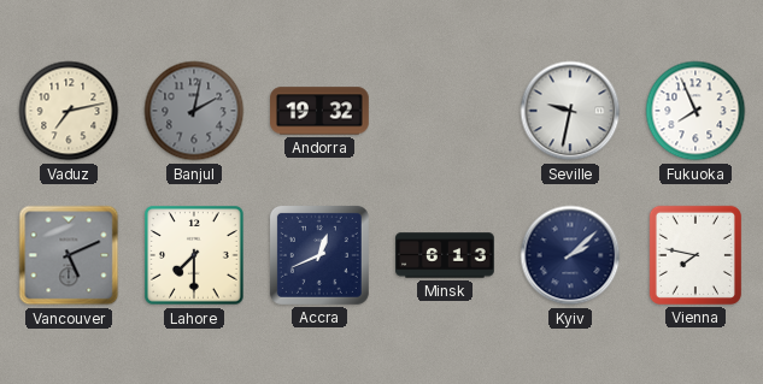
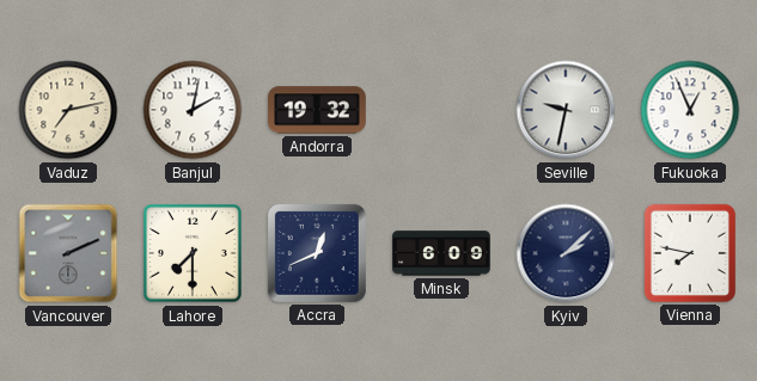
Banjul dial: grey -> white
Fukuoka: 7:56 -> 12:56
Vancouver: 5:11 -> 2:11
Minsk: 6:13 -> 6:09
